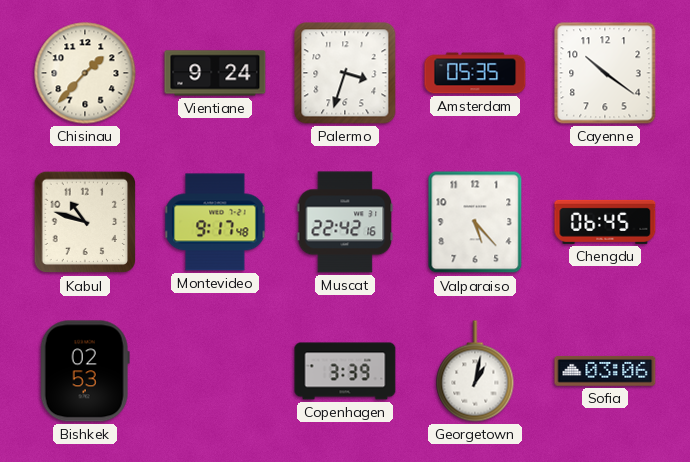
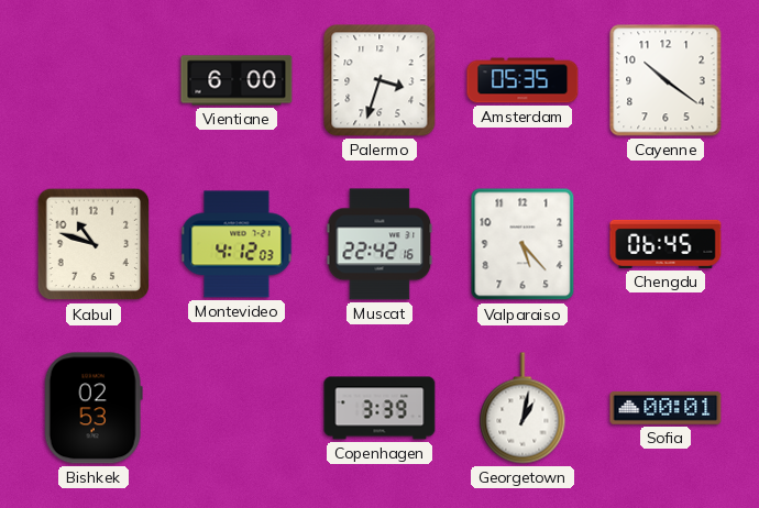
Chisinau: 1:37 -> none
Vientiane: 9:24 -> 6:00
Montevideo: 9:17 -> 4:12
Sofia: 03:06 -> 00:01
